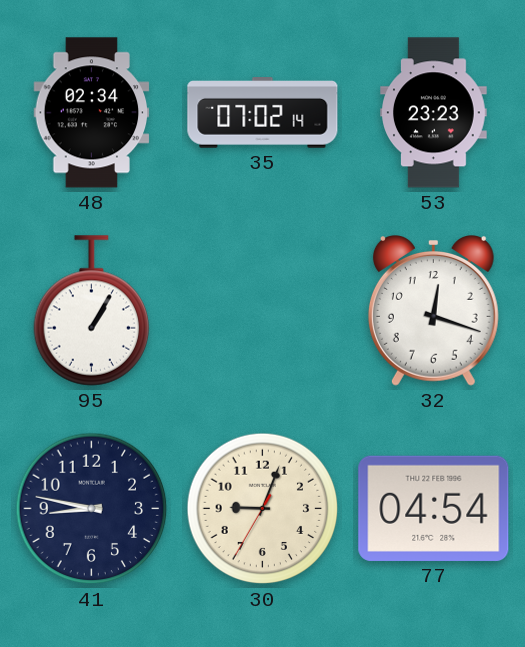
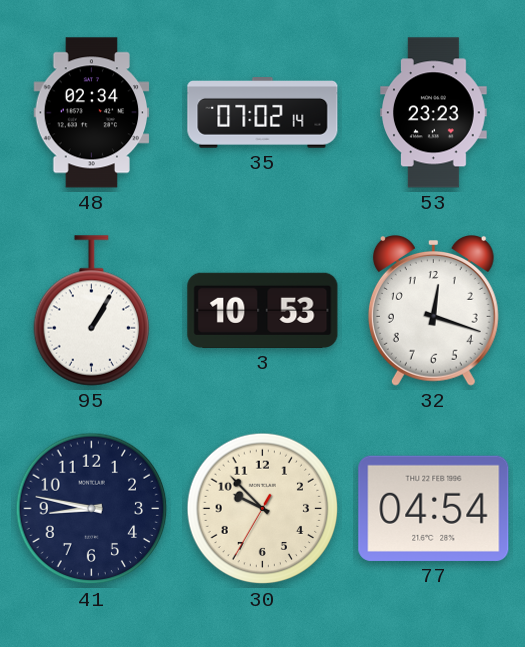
3: none -> 10:53
30: 9:03 -> 9:52
